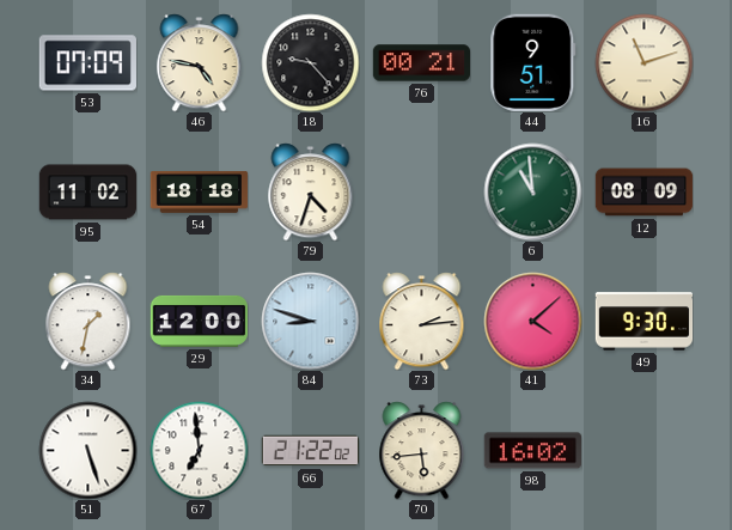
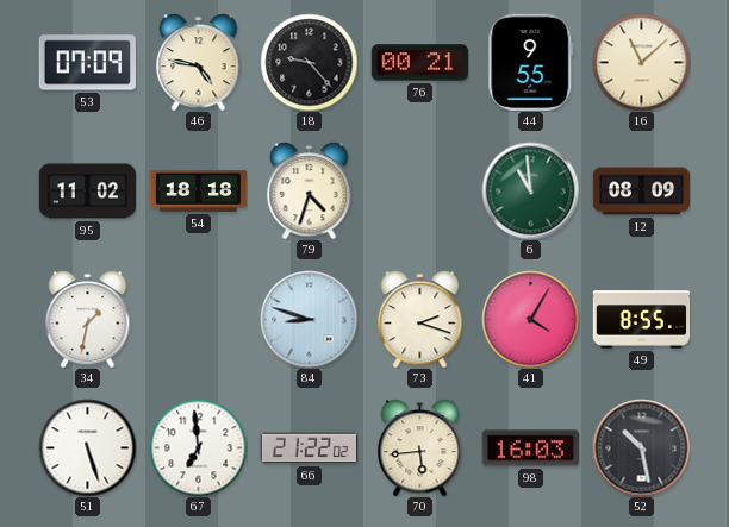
44: 9:51 -> 9:55
16: 11:12 -> 11:08
29: 12:00 -> none
73: 2:14 -> 2:18
41: 4:08 -> 4:05
49: 9:30 -> 8:55
98: 16:02 -> 16:03
52: none -> 10:28
